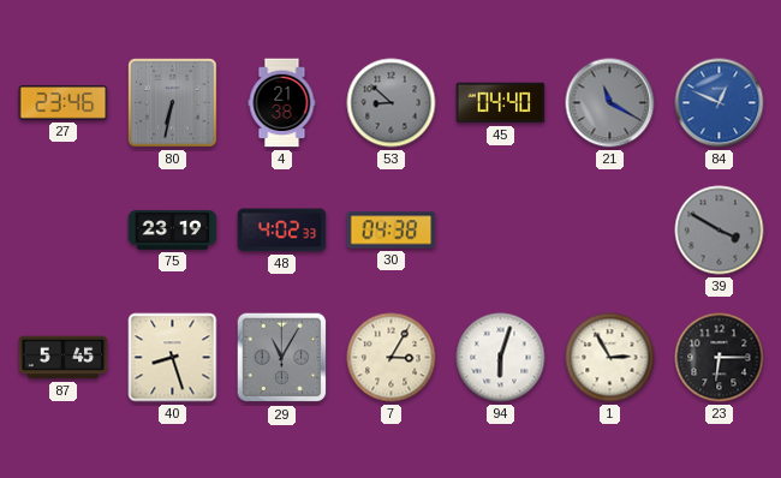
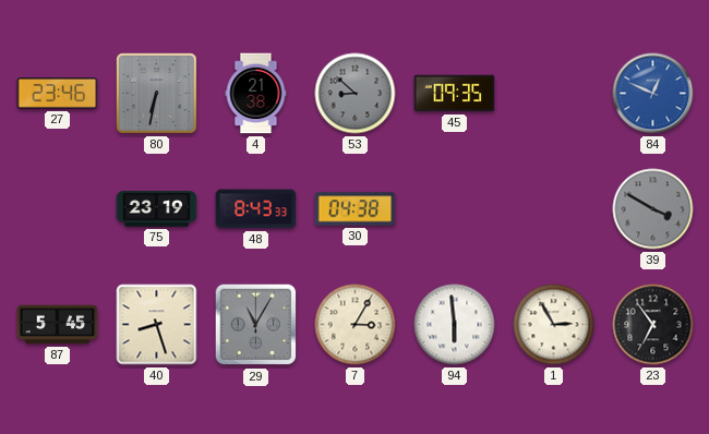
45: 04:40 -> 09:35
21: 11:20 -> none
48: 4:02 -> 8:43
94: 6:03 -> 5:59
23: 6:15 -> 6:54
